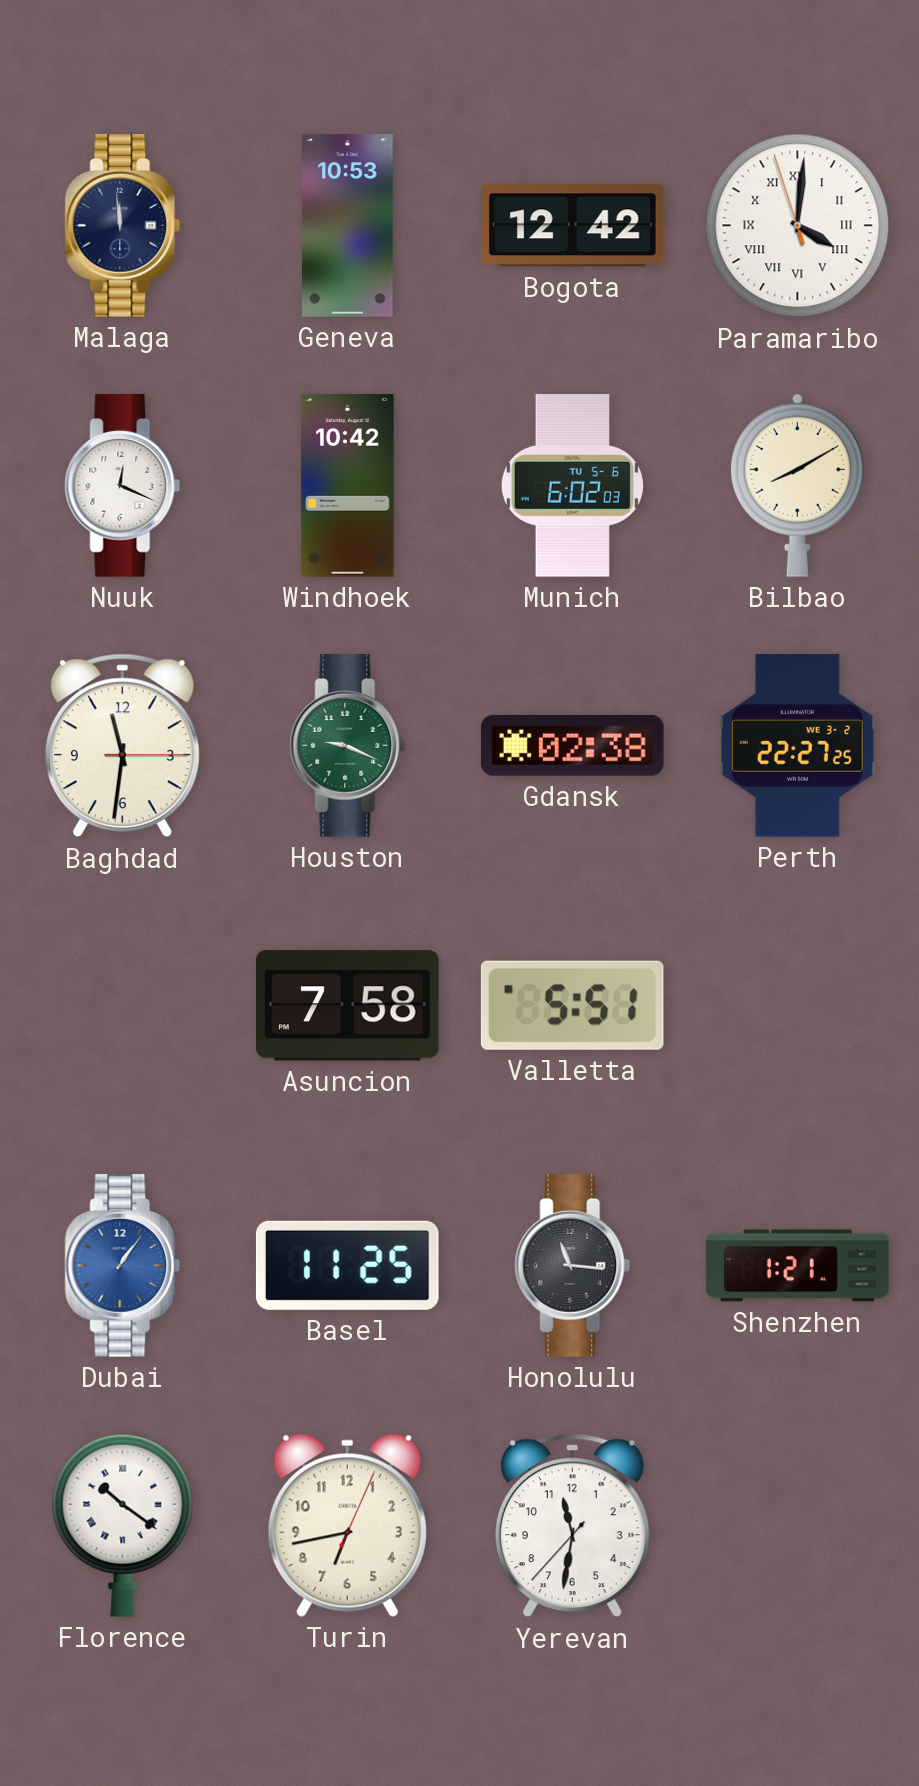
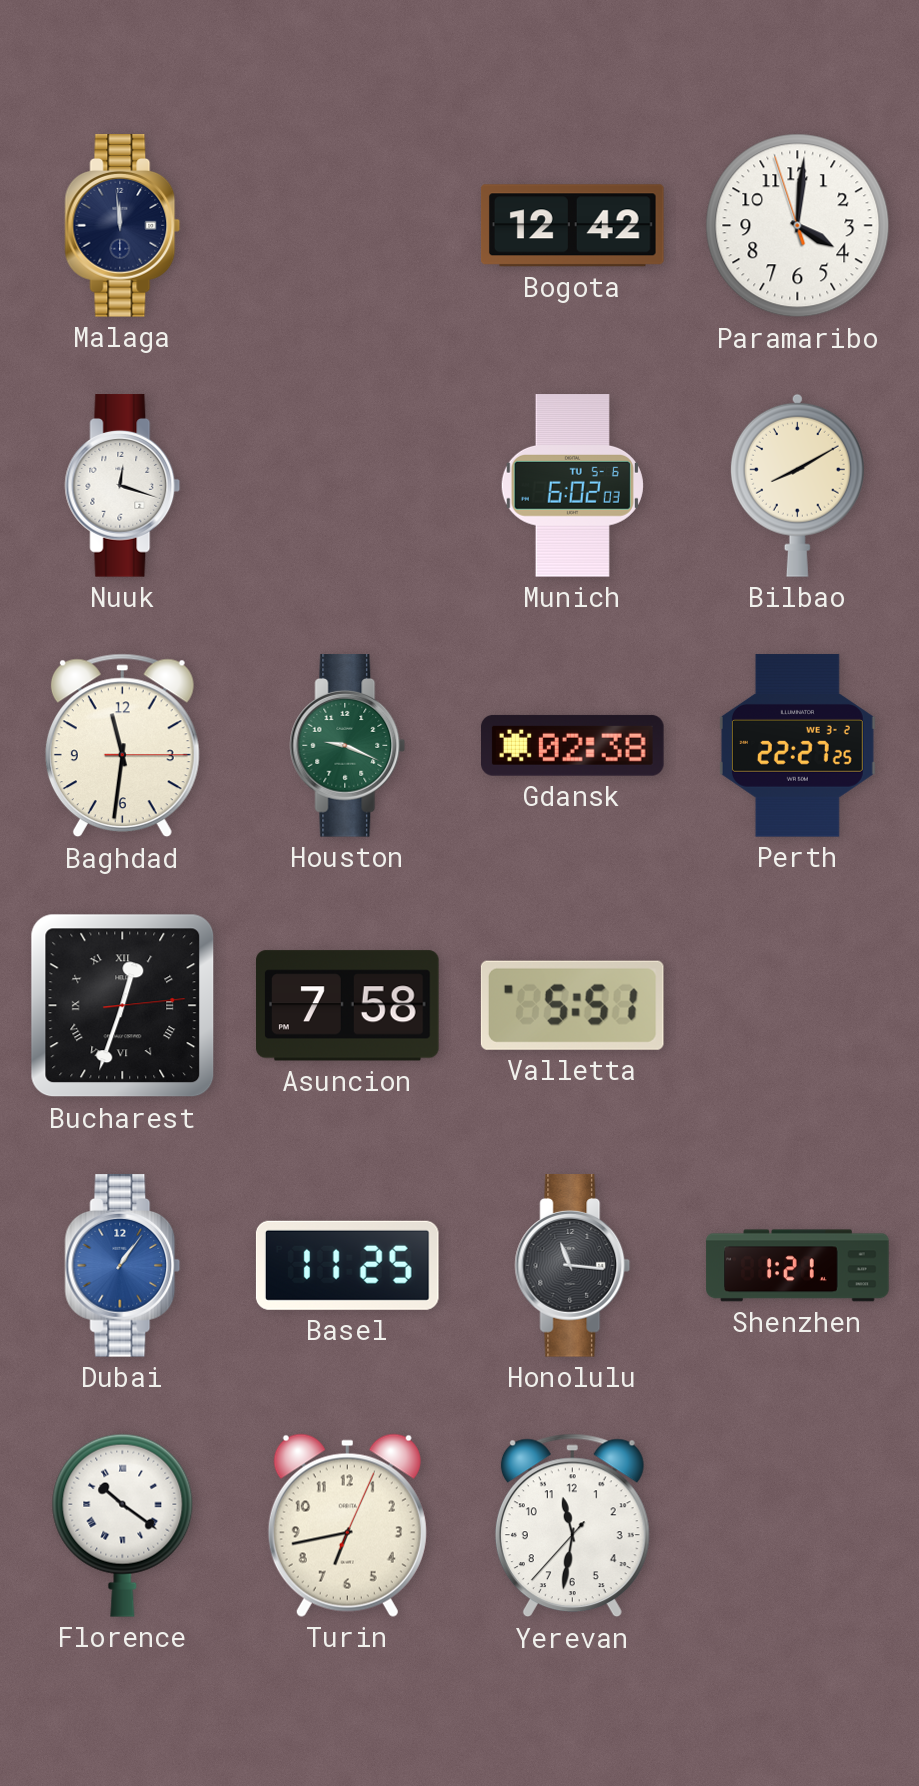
Geneva: 10:53 -> none
Paramaribo numerals: Roman -> Arabic
Nuuk: 12:19 -> 12:18
Windhoek: 10:42 -> none
Bucharest: none -> 12:33
